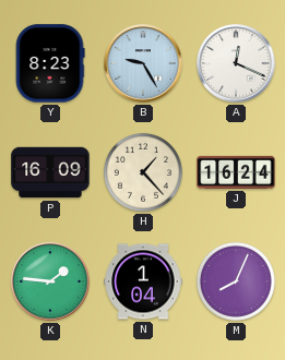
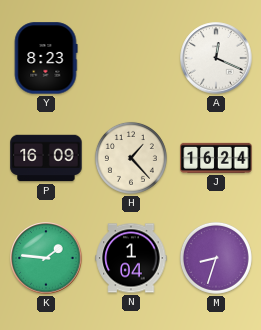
B: 9:25 -> none
M: 8:04 -> 8:33
